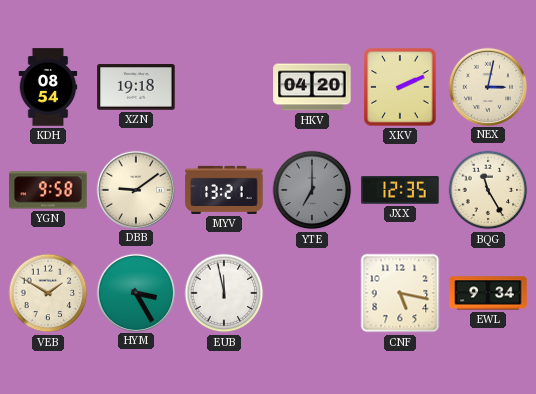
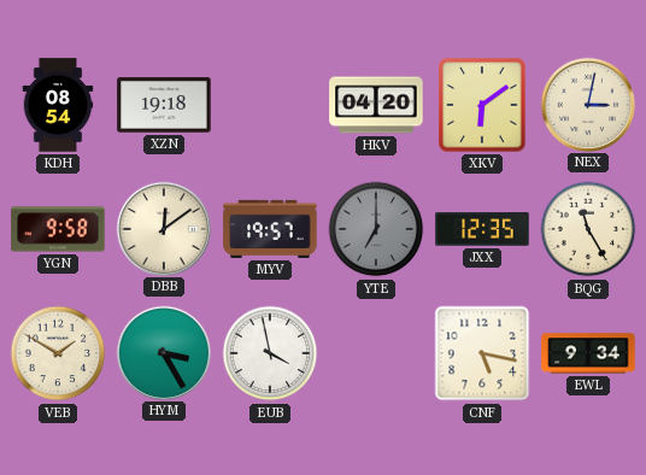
XKV: 2:11 -> 6:09
DBB: 9:09 -> 12:09
MYV: 13:21 -> 19:57
EUB: 11:58 -> 3:58
